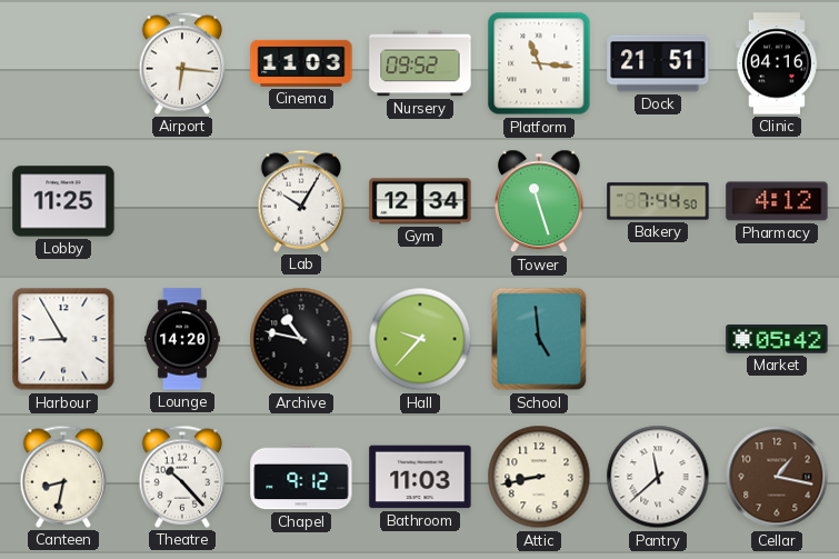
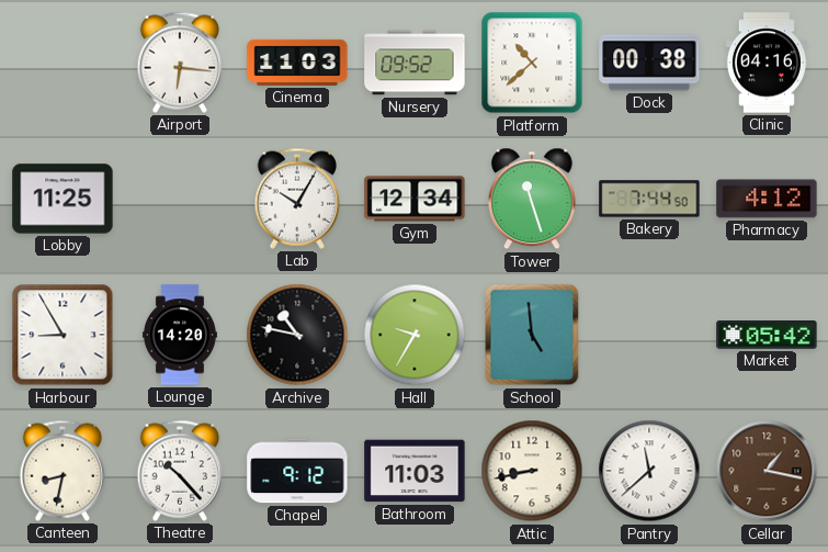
Platform: 11:16 -> 10:38
Dock: 21:51 -> 00:38
Hall: 9:37 -> 9:35
